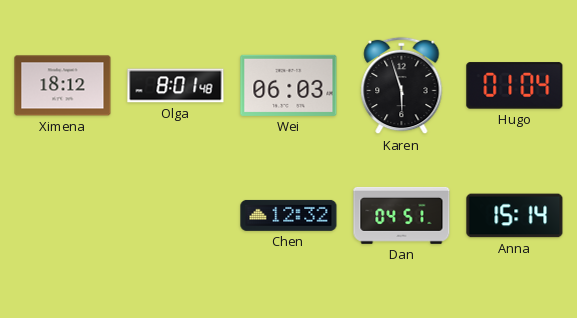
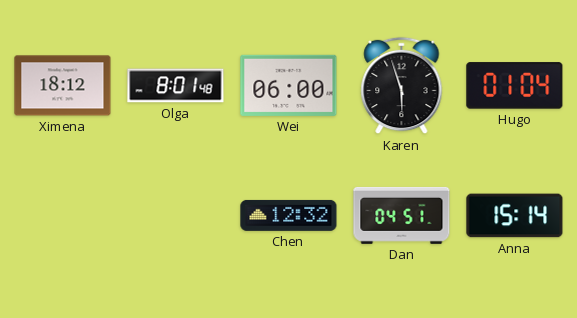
Wei: 06:03 -> 06:00
